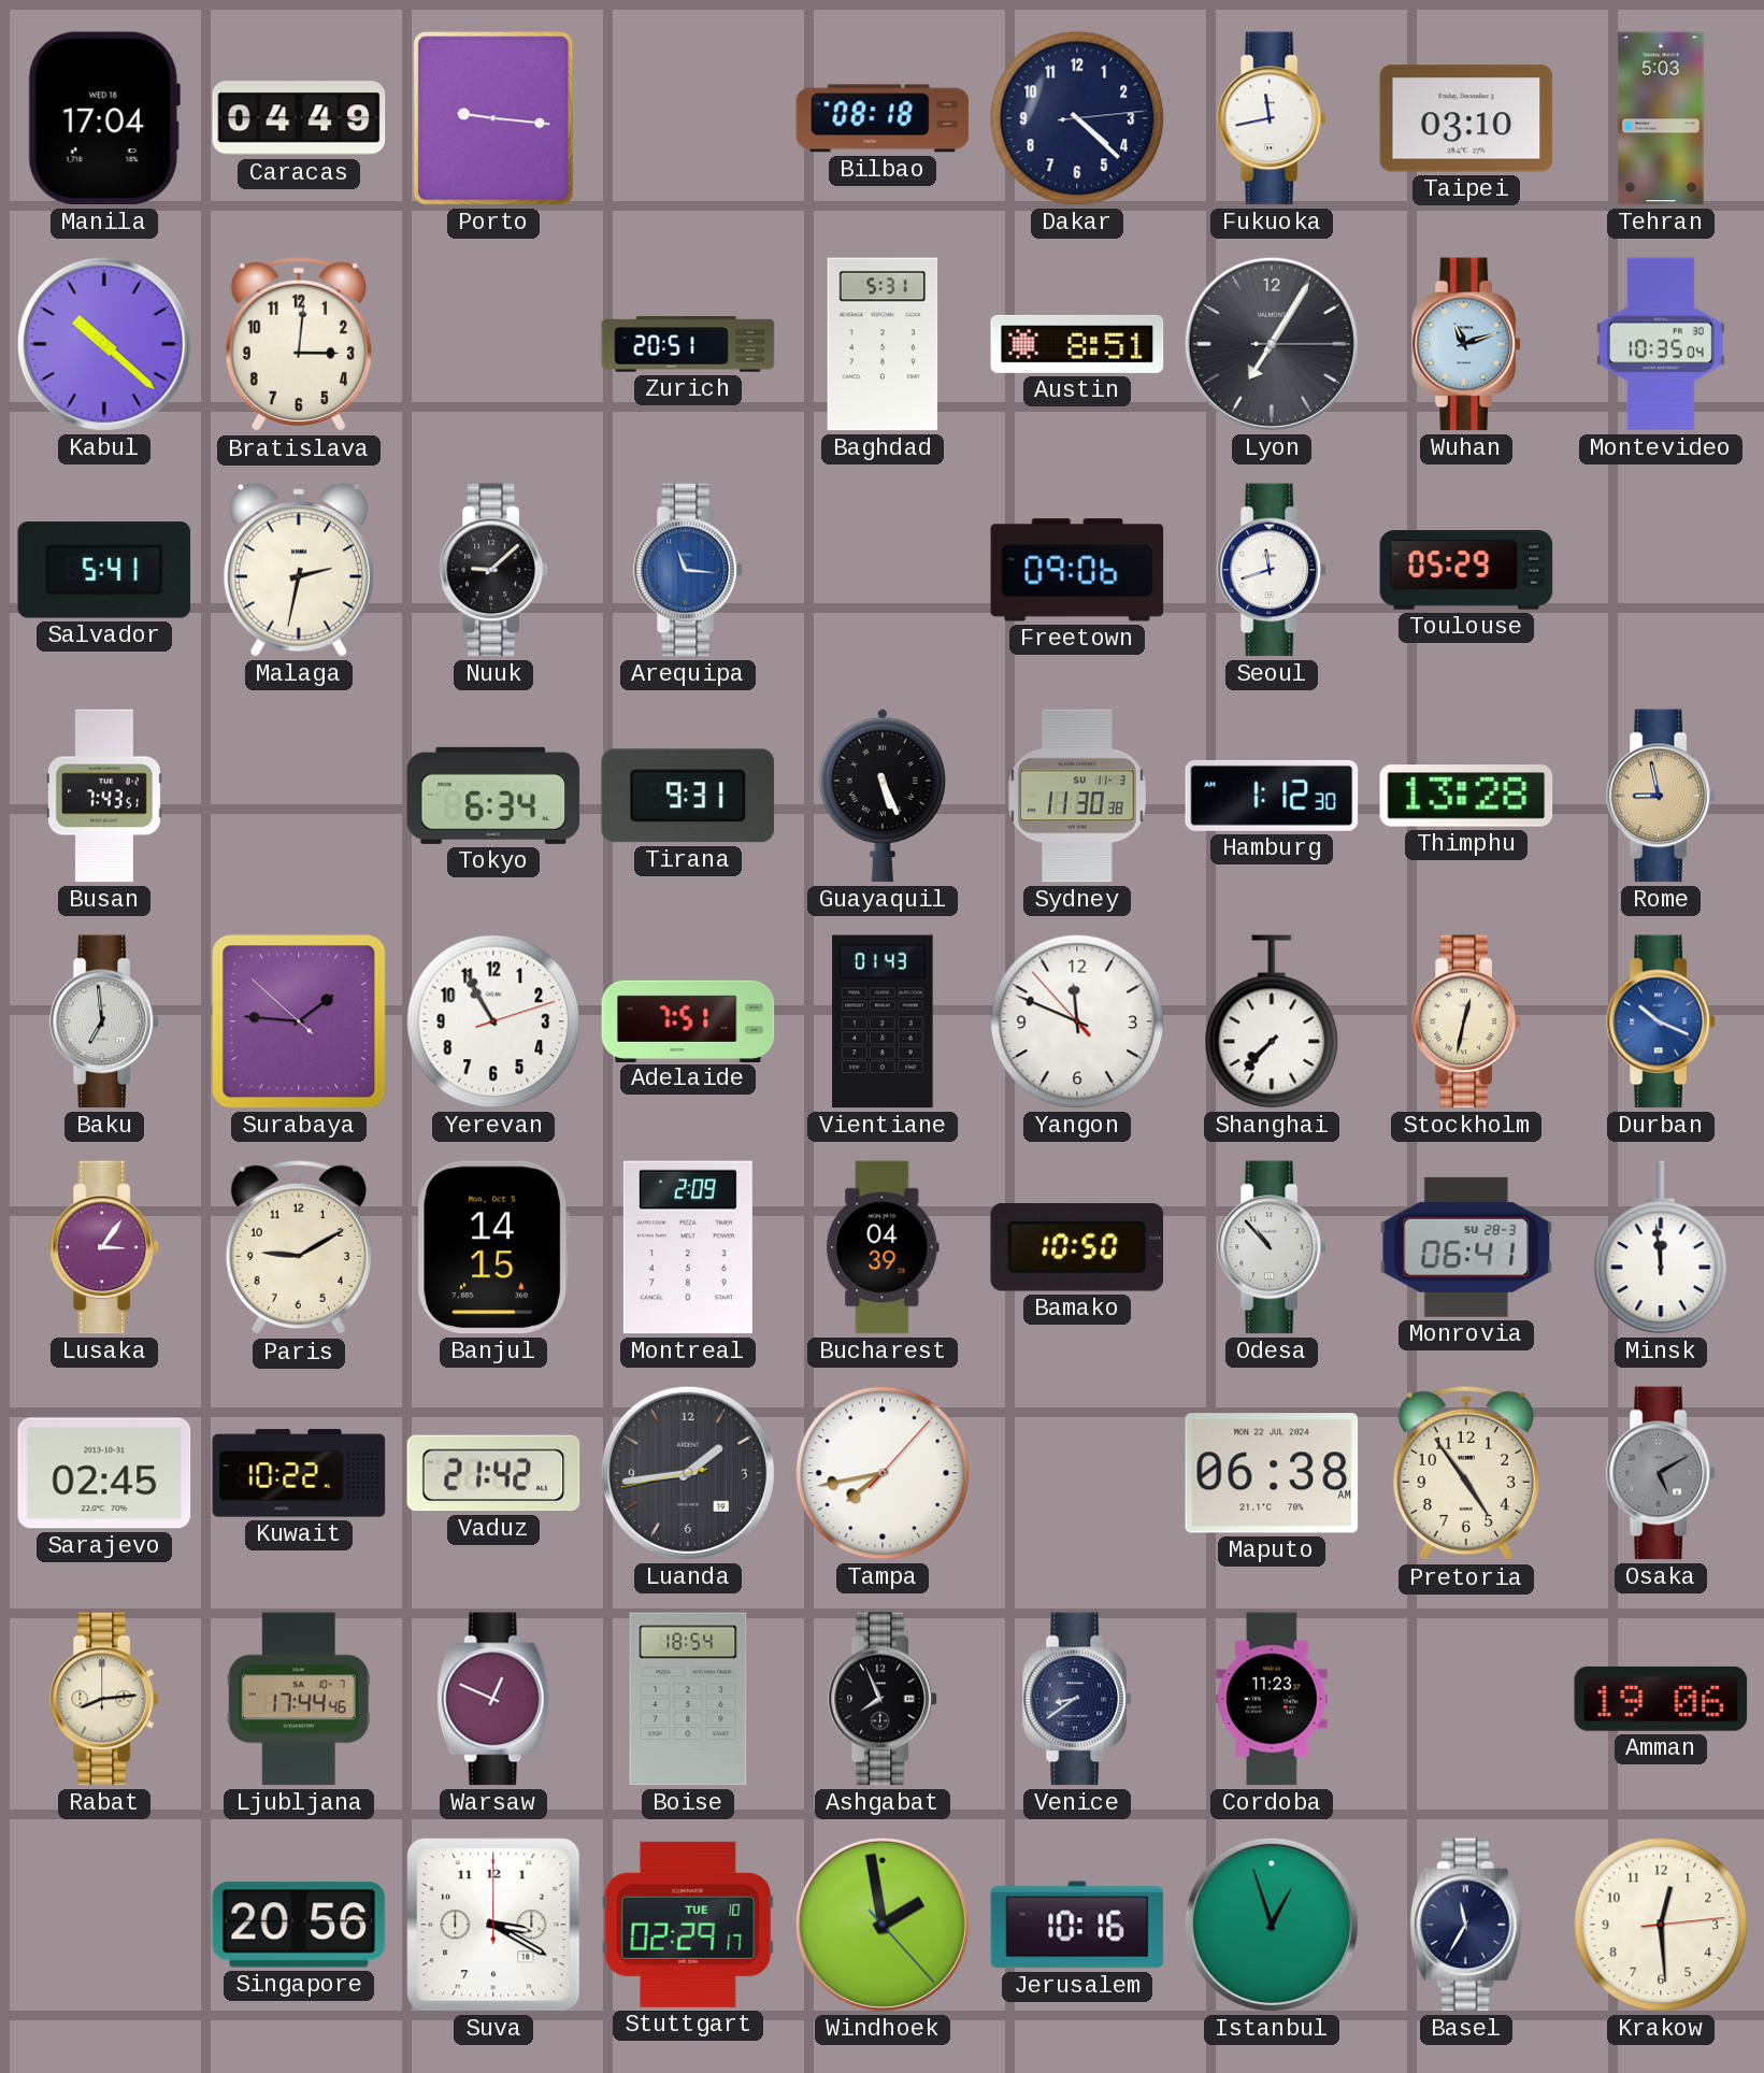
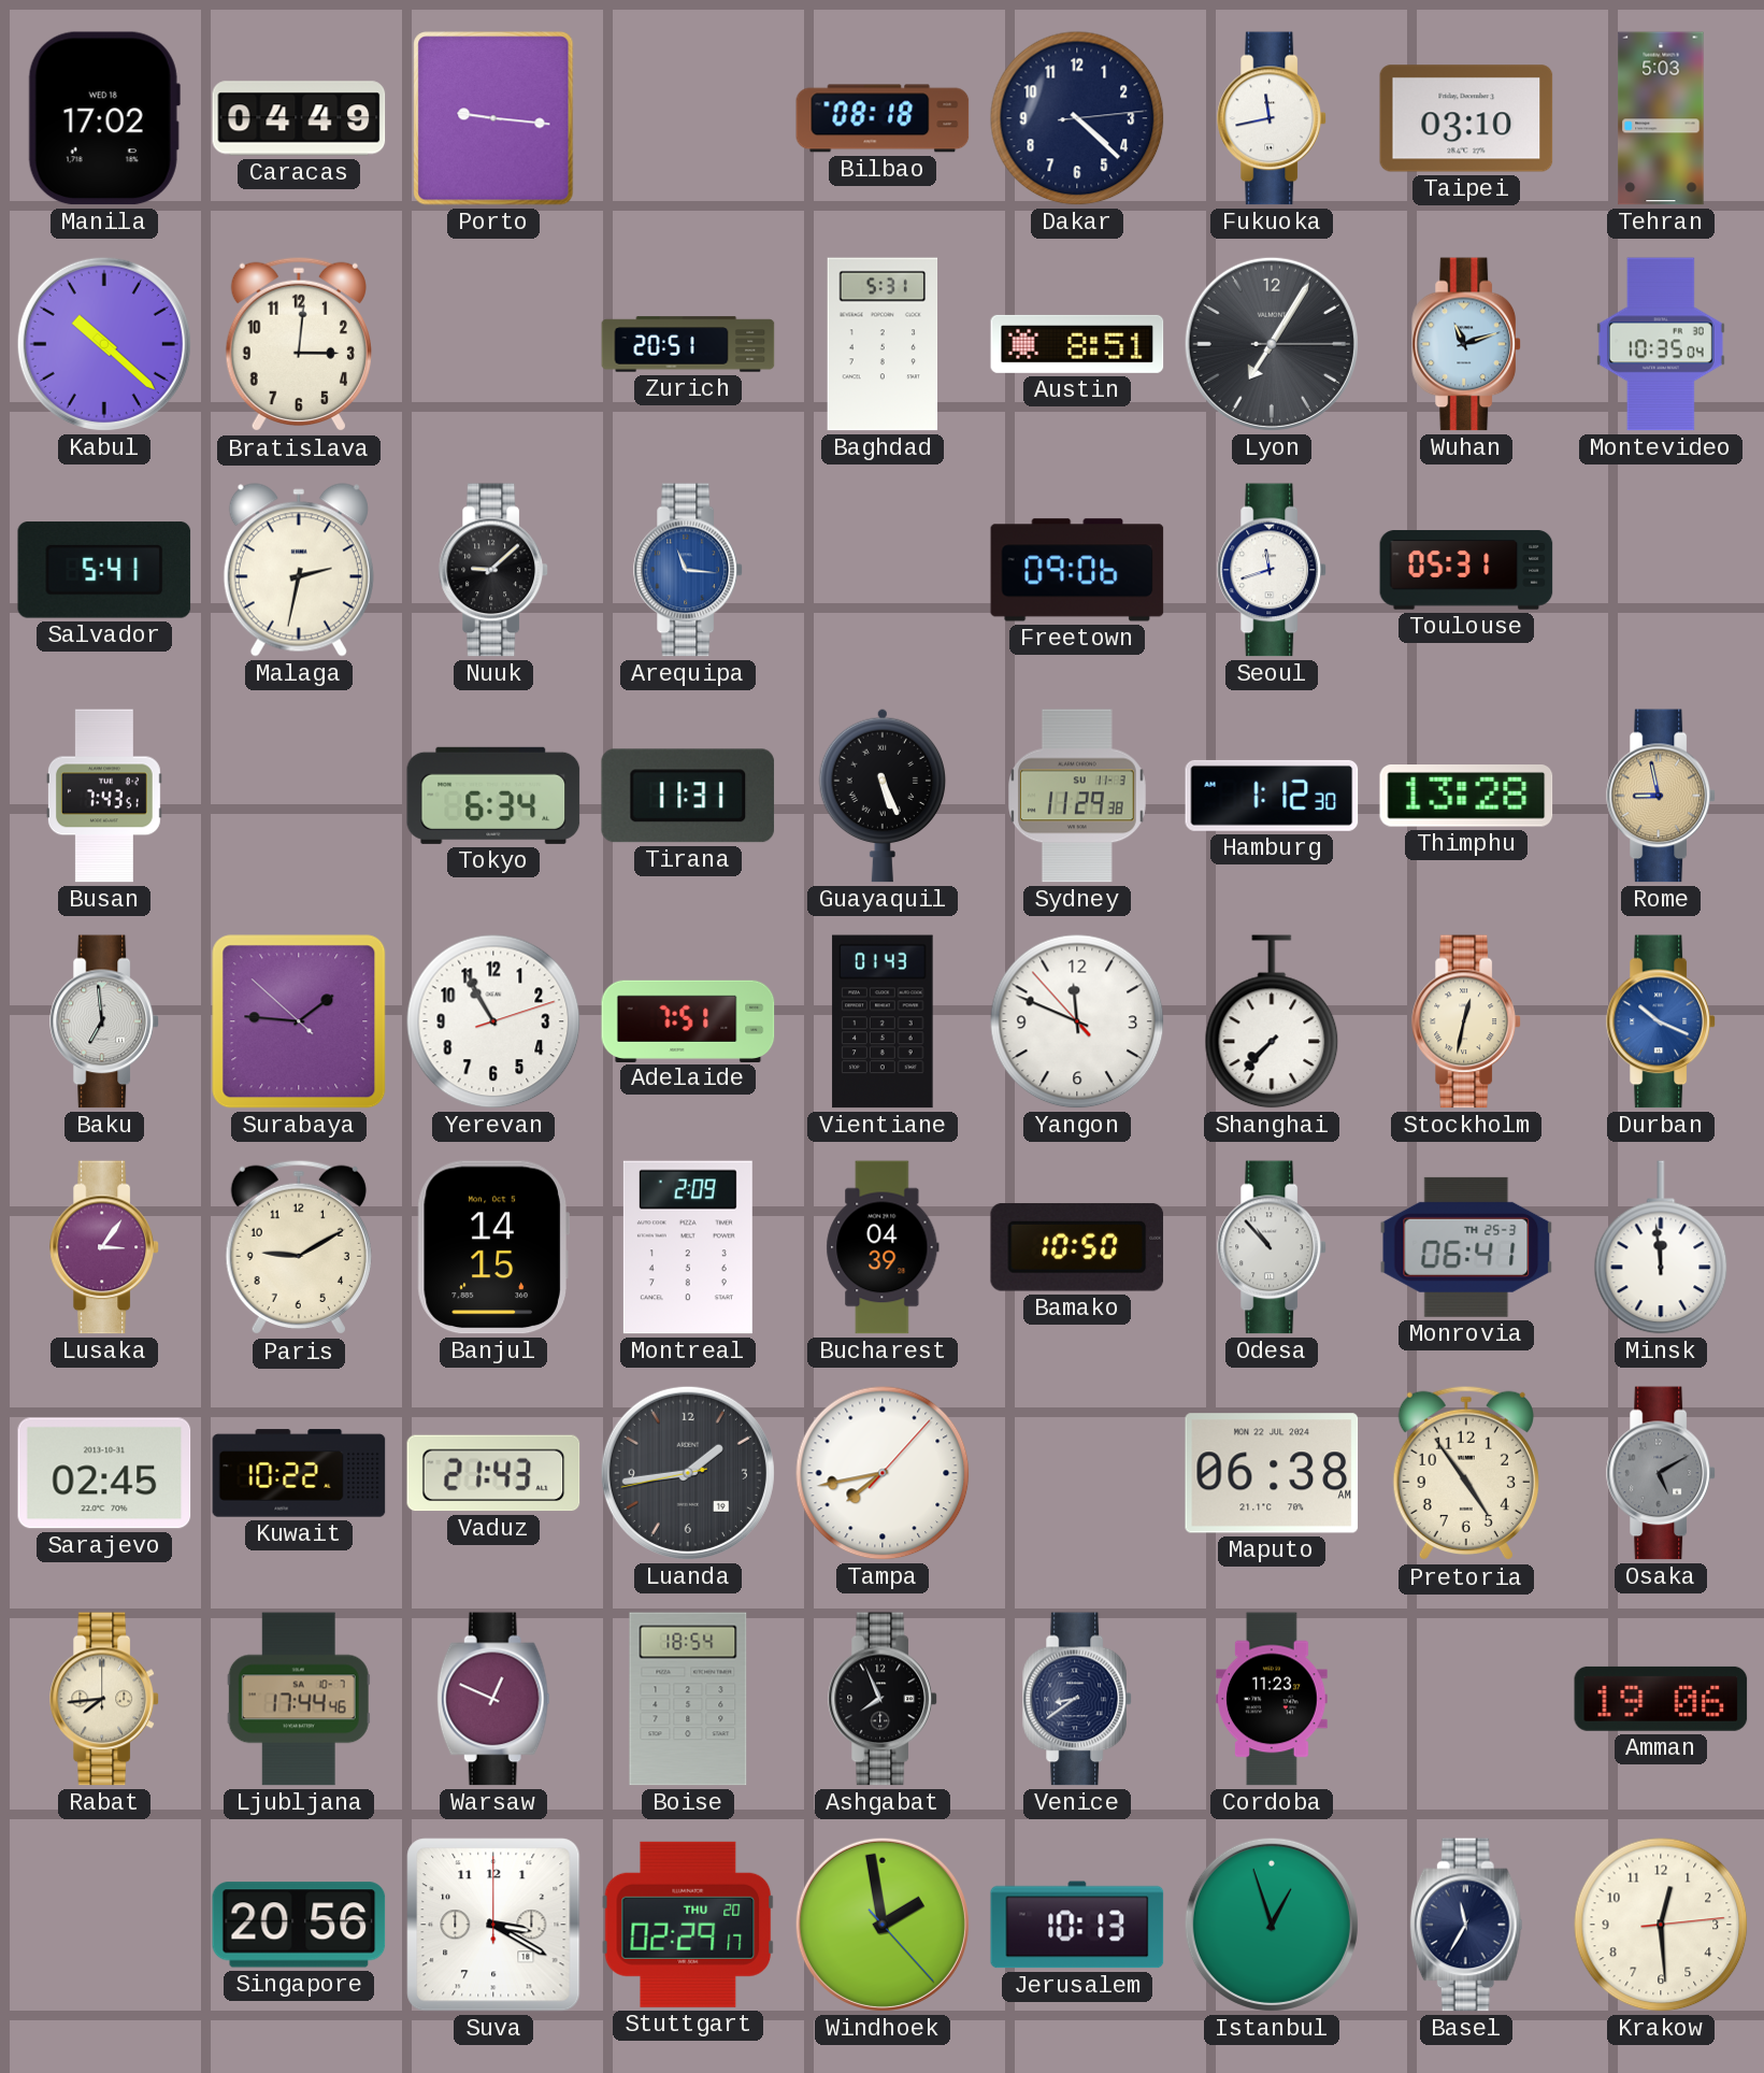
Manila: 17:04 -> 17:02
Toulouse: 05:29 -> 05:31
Tirana: 9:31 -> 11:31
Sydney: 11:30 -> 11:29
Monrovia date: SU 28-3 -> TH 25-3
Vaduz: 21:42 -> 21:43
Rabat: 8:14 -> 7:44
Stuttgart date: TUE 10 -> THU 20
Jerusalem: 10:16 -> 10:13
